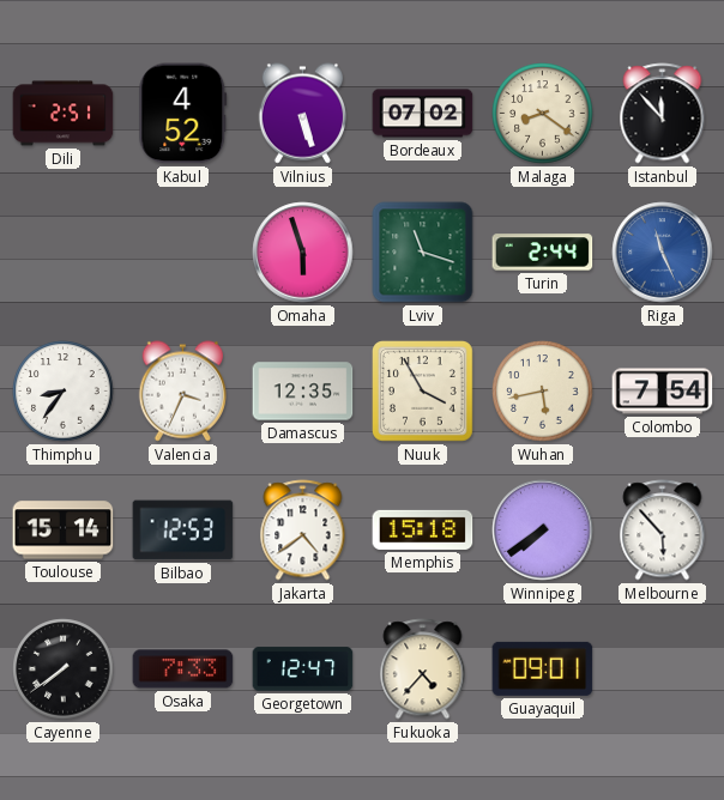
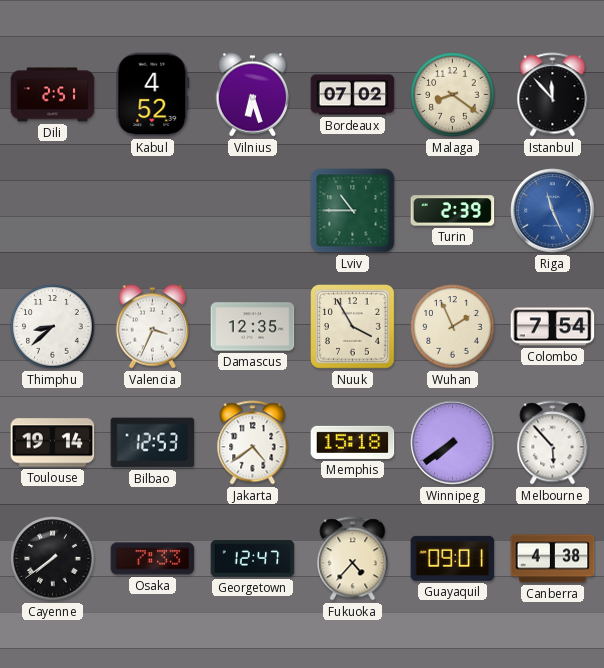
Vilnius: 5:27 -> 6:27
Omaha: 5:57 -> none
Lviv: 11:18 -> 10:45
Turin: 2:44 -> 2:39
Thimphu: 8:36 -> 8:38
Wuhan: 5:43 -> 1:56
Toulouse: 15:14 -> 19:14
Canberra: none -> 4:38
